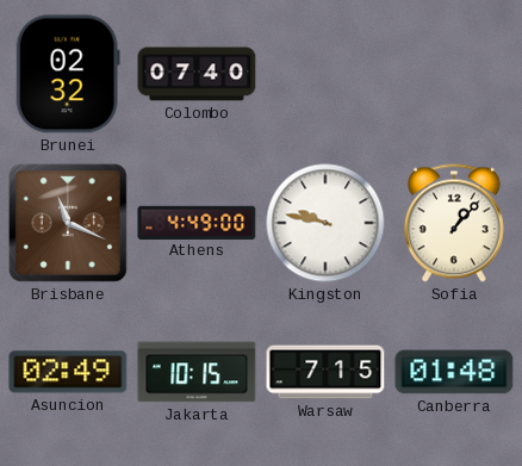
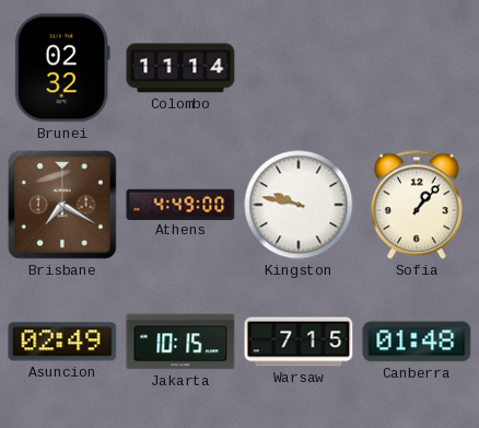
Colombo: 07:40 -> 11:14
Brisbane: 11:19 -> 7:20
